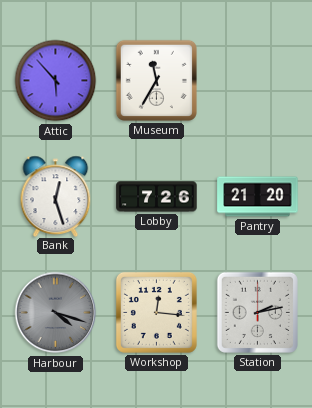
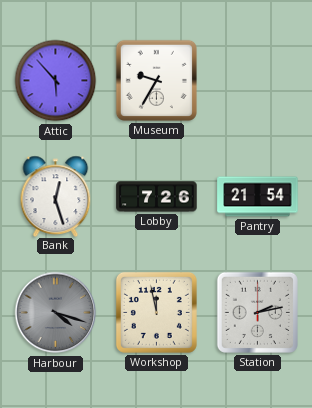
Museum: 11:35 -> 9:35
Pantry: 21:20 -> 21:54
Workshop: 12:16 -> 11:58
